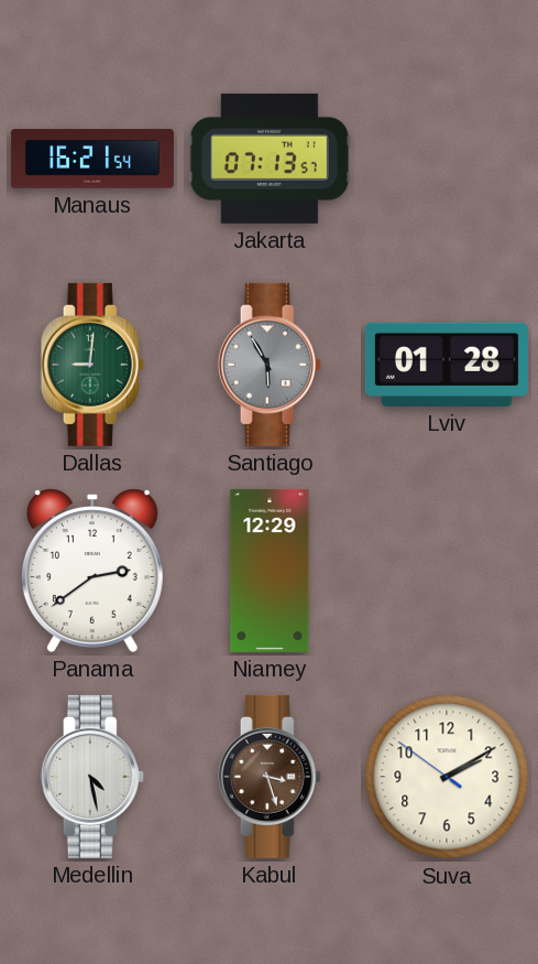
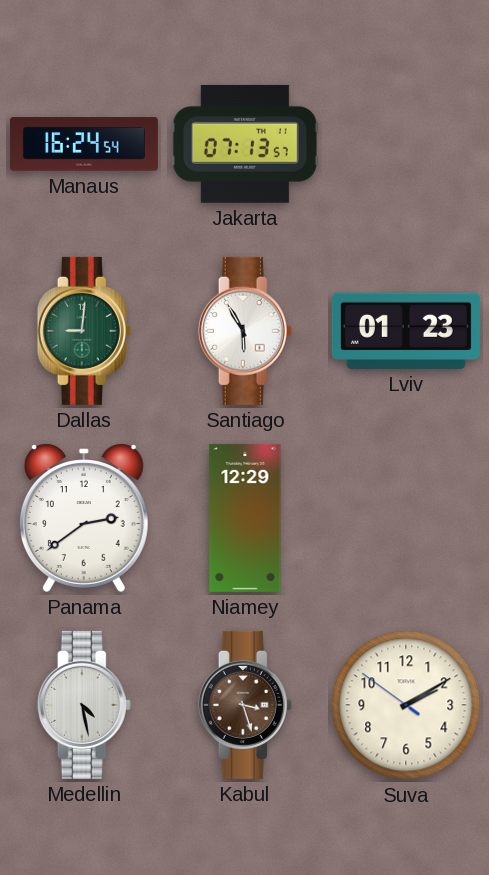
Manaus: 16:21 -> 16:24
Santiago dial: grey -> white
Lviv: 01:28 -> 01:23
